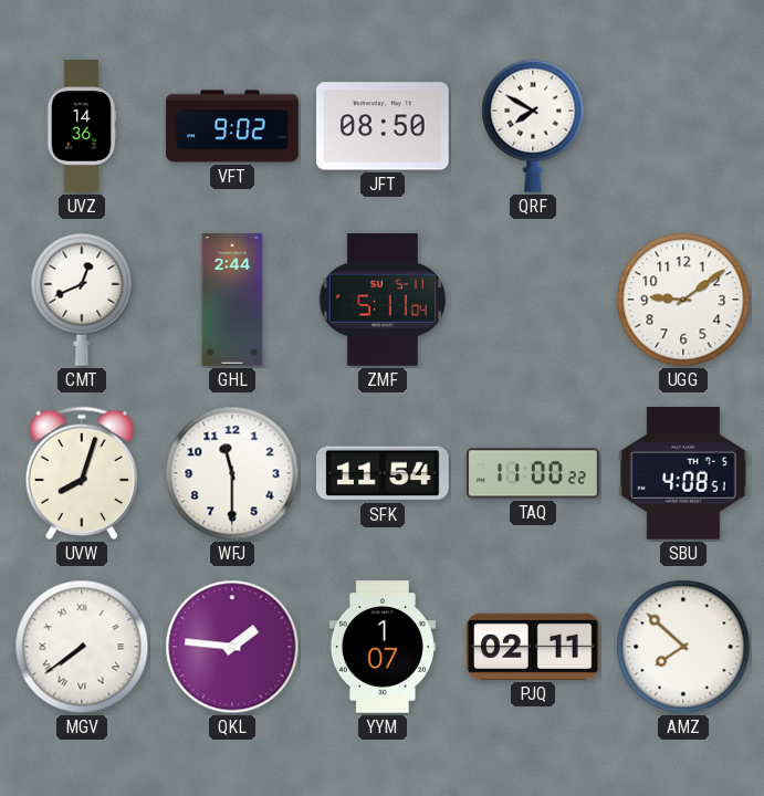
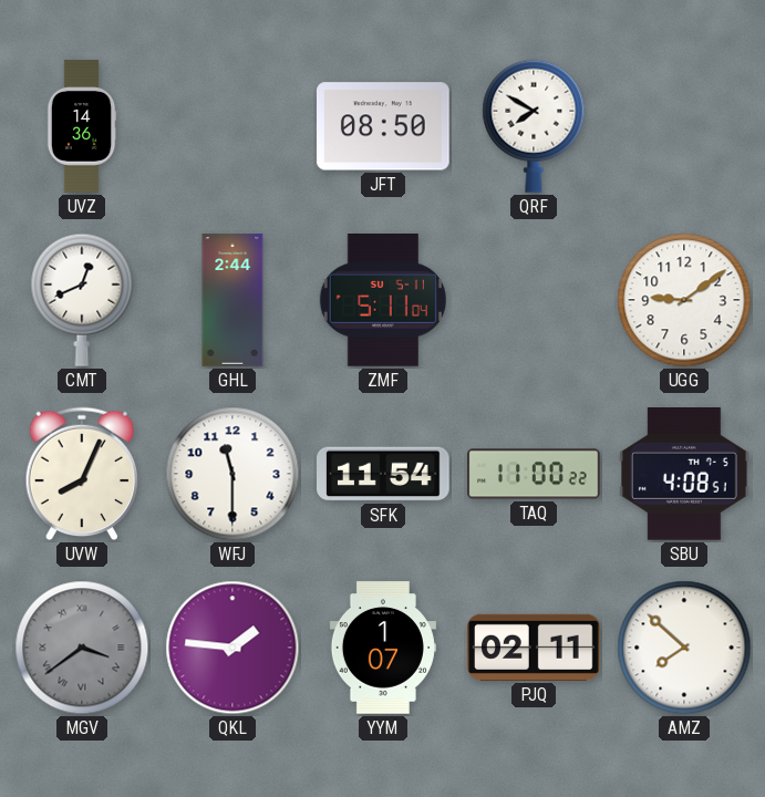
VFT: 9:02 -> none
UVW: 8:03 -> 8:04
MGV: 7:39 -> 3:39
MGV dial: white -> grey
